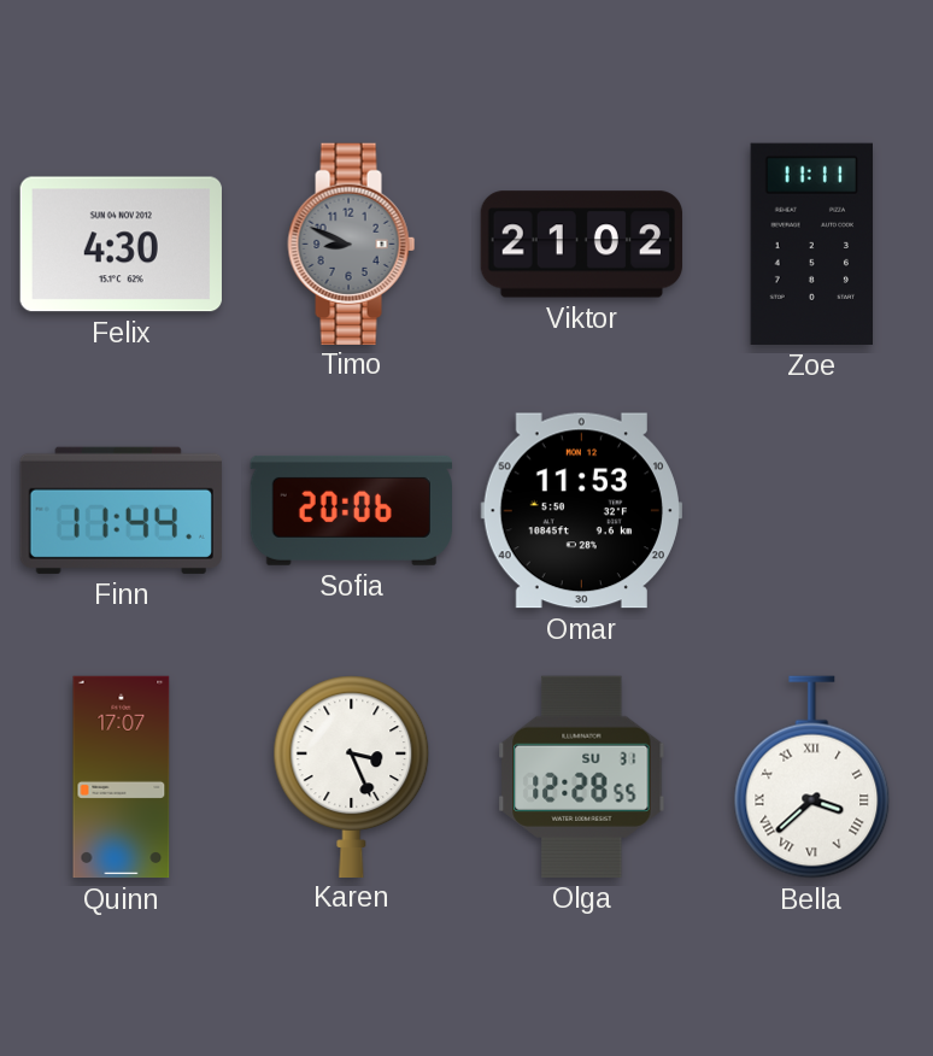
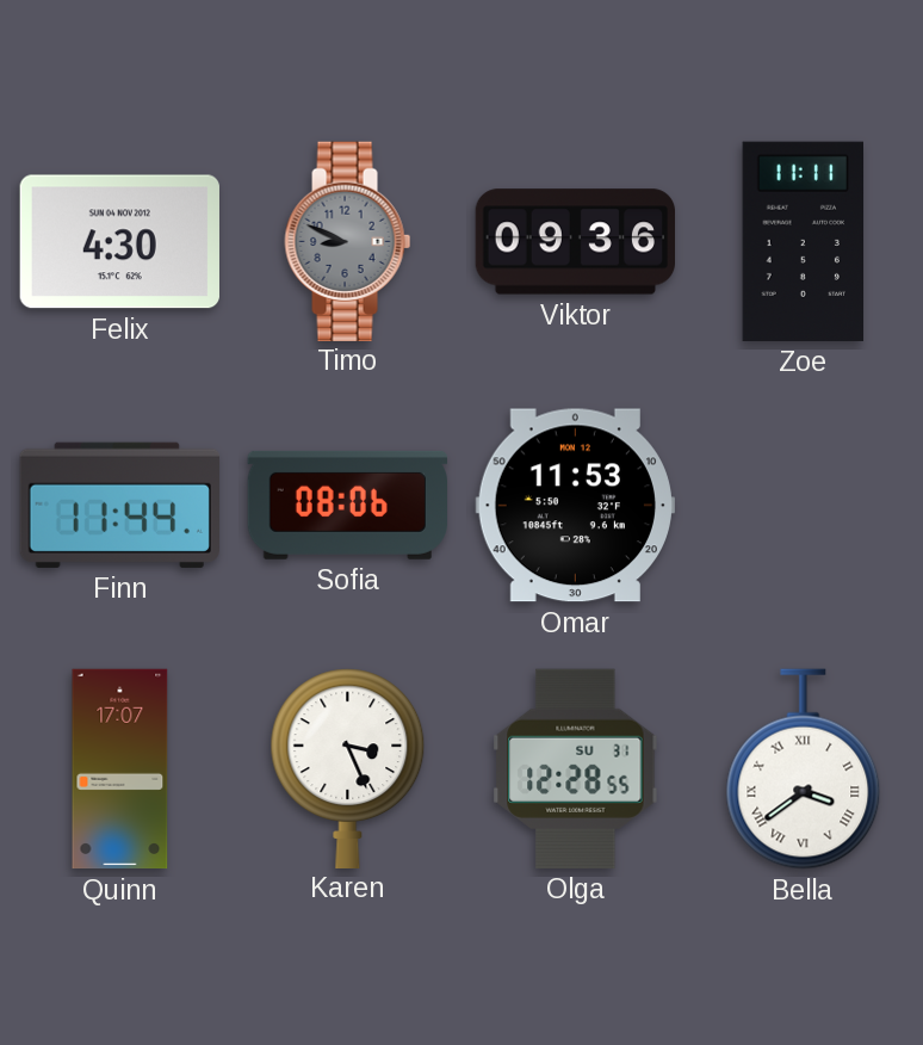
Viktor: 21:02 -> 09:36
Sofia: 20:06 -> 08:06
Bella: 3:38 -> 3:39
